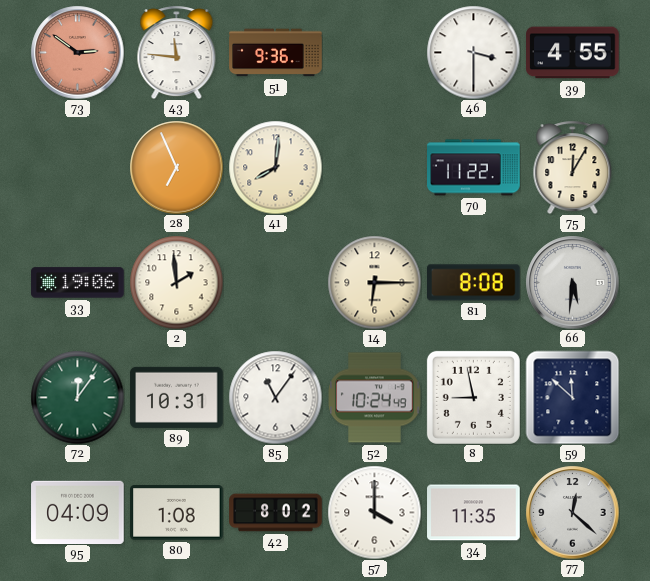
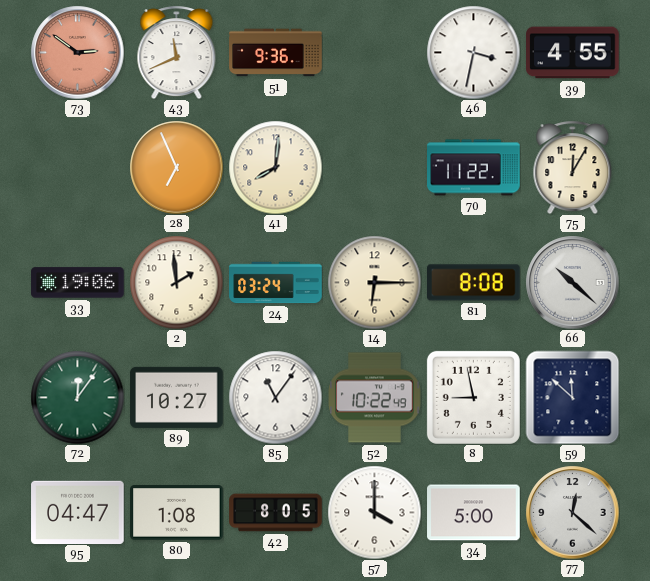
43: 11:46 -> 11:41
46: 3:30 -> 3:32
24: none -> 03:24
66: 5:31 -> 10:22
89: 10:31 -> 10:27
52: 10:24 -> 10:22
95: 04:09 -> 04:47
42: 8:02 -> 8:05
34: 11:35 -> 5:00
